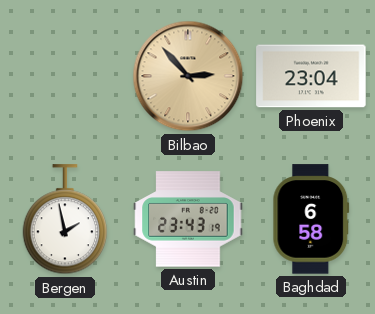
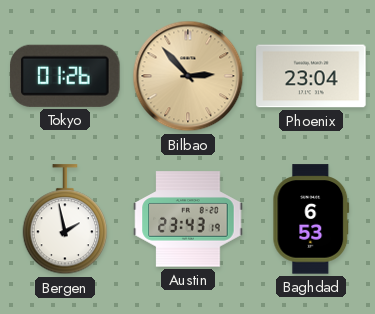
Tokyo: none -> 01:26
Baghdad: 6:58 -> 6:53
